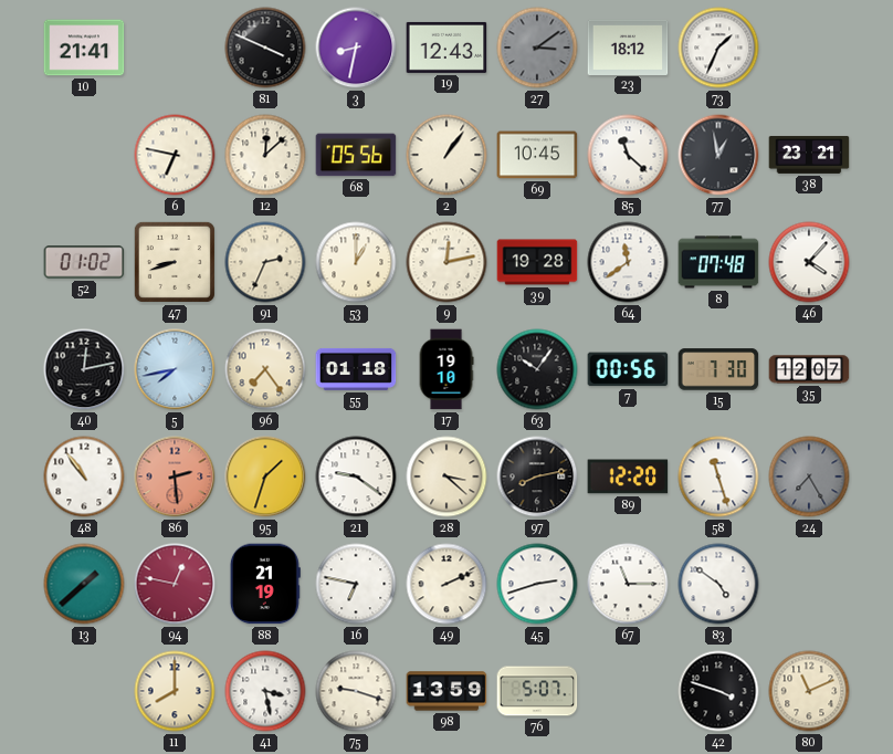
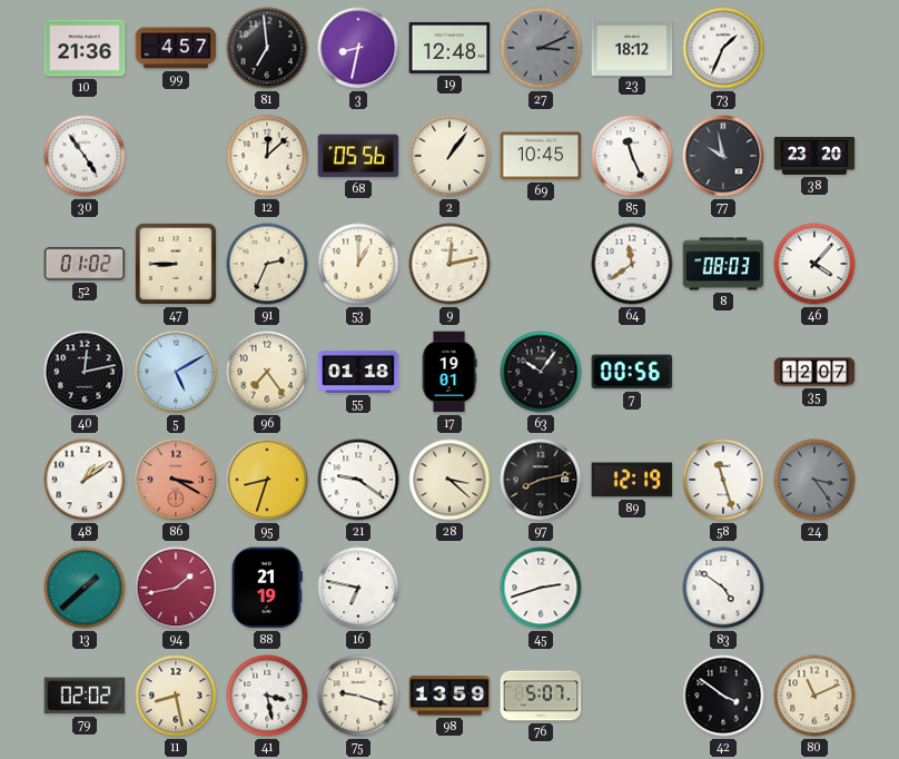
10: 21:41 -> 21:36
99: none -> 4:57
81: 3:49 -> 6:59
19: 12:43 -> 12:48
27: 3:09 -> 3:11
30: none -> 4:54
6: 6:47 -> none
85: 11:22 -> 11:26
77: 12:58 -> 9:58
38: 23:21 -> 23:20
47: 8:42 -> 8:45
39: 19:28 -> none
8: 07:48 -> 08:03
5: 7:43 -> 5:10
17: 19:10 -> 19:01
15: 7:30 -> none
48: 10:54 -> 1:09
86: 2:29 -> 3:20
95: 1:33 -> 8:33
89: 12:20 -> 12:19
24: 7:25 -> 3:24
94: 12:47 -> 1:43
49: 2:11 -> none
67: 11:15 -> none
79: none -> 02:02
11: 8:00 -> 8:28
42: 3:48 -> 3:51
